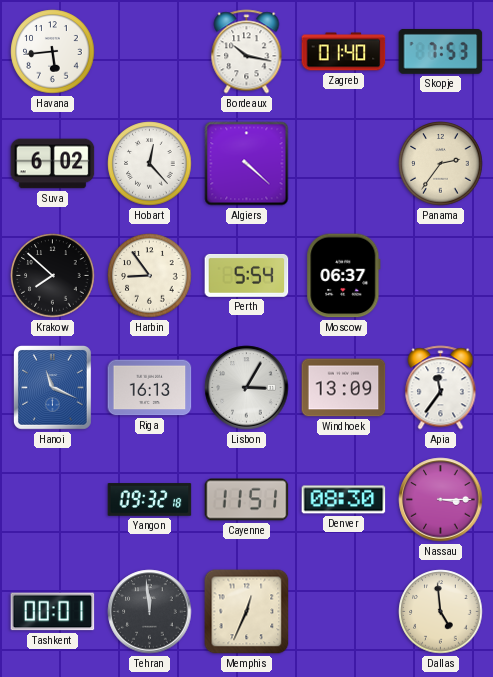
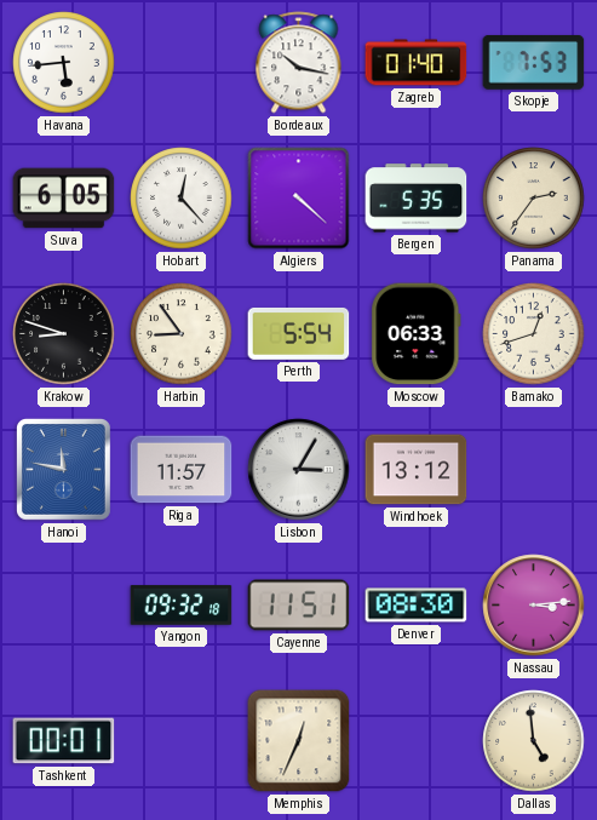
Suva: 6:02 -> 6:05
Bergen: none -> 5:35
Krakow: 7:52 -> 8:48
Moscow: 06:37 -> 06:33
Bamako: none -> 12:42
Hanoi: 11:19 -> 11:47
Riga: 16:13 -> 11:57
Windhoek: 13:09 -> 13:12
Apia: 11:36 -> none
Nassau: 3:15 -> 3:14
Tehran: 11:59 -> none
